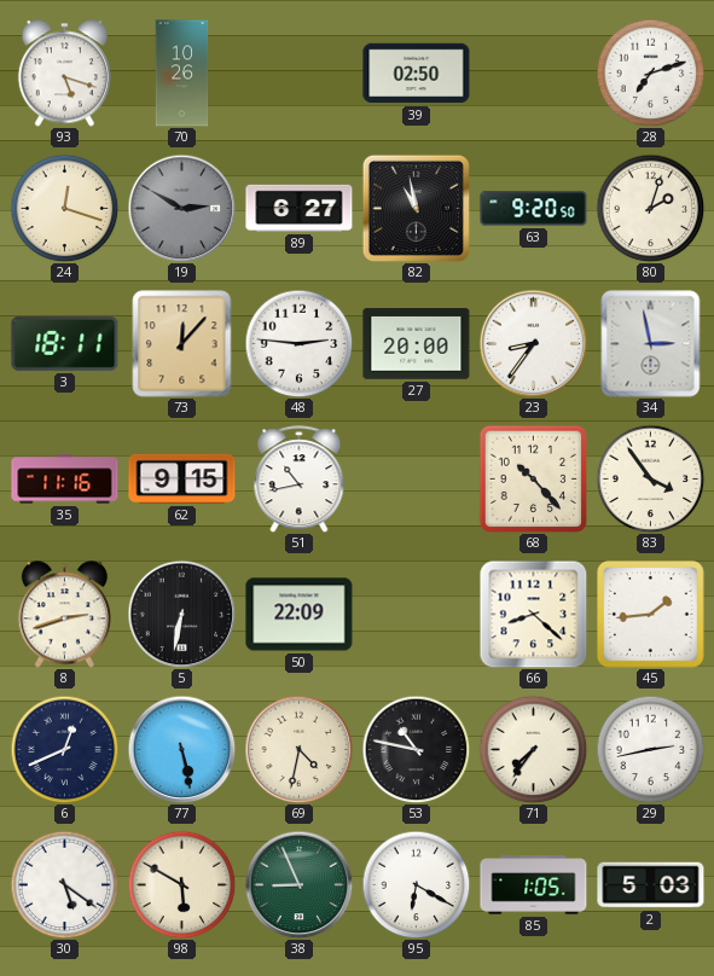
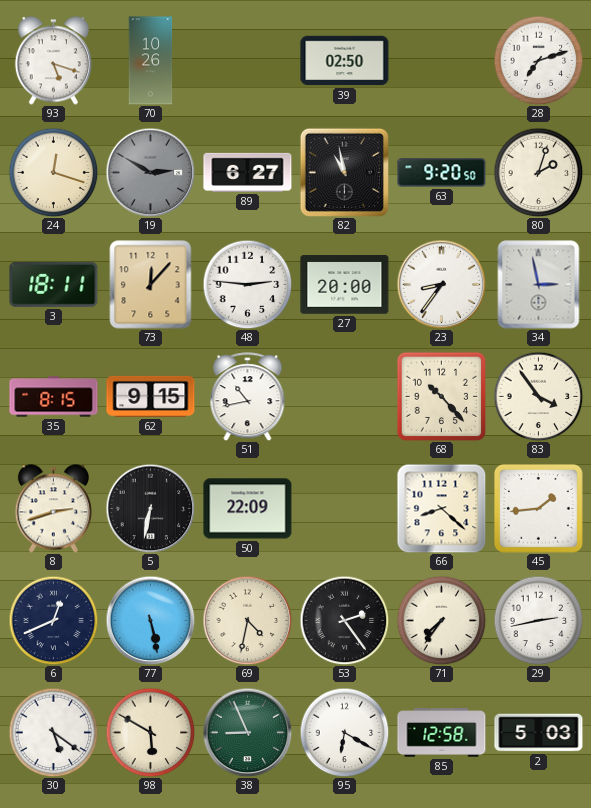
35: 11:16 -> 8:15
53: 10:47 -> 2:24
85: 1:05 -> 12:58
